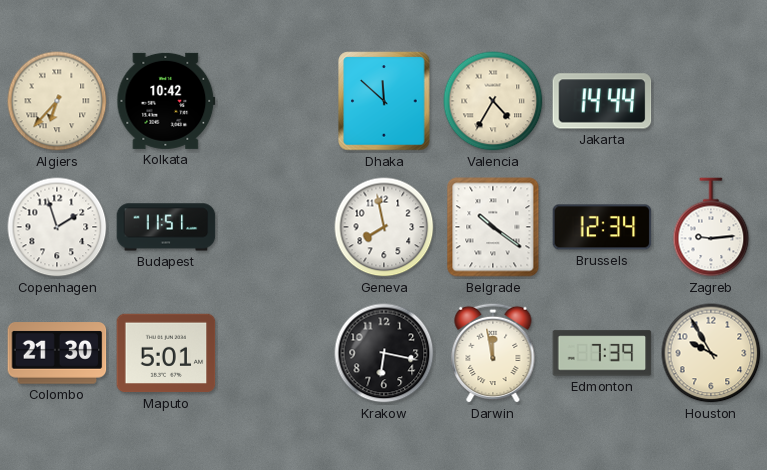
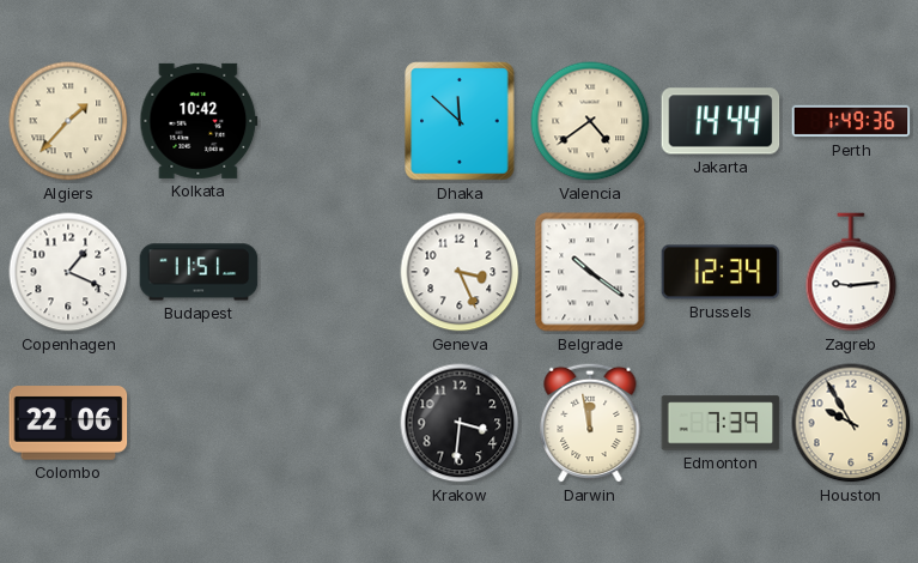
Algiers: 6:37 -> 1:37
Valencia: 4:35 -> 4:39
Perth: none -> 1:49
Copenhagen: 1:57 -> 1:19
Geneva: 7:58 -> 3:26
Colombo: 21:30 -> 22:06
Maputo: 5:01 -> none
Krakow: 6:17 -> 3:31
